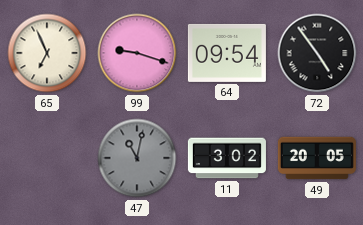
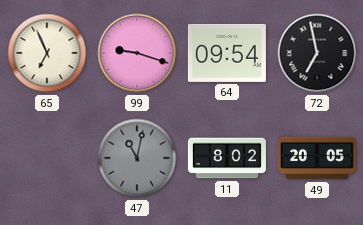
72: 4:54 -> 6:58
11: 3:02 -> 8:02
